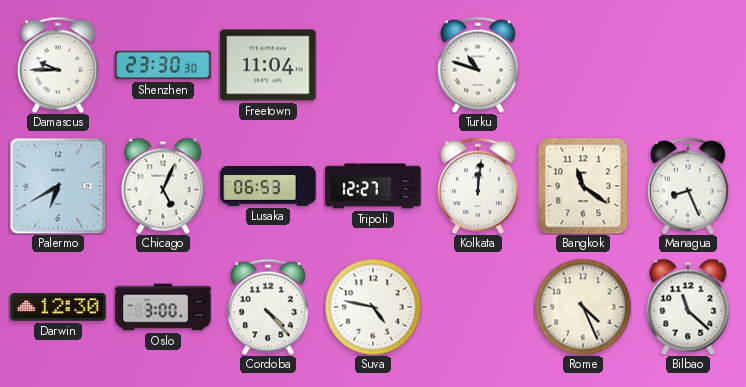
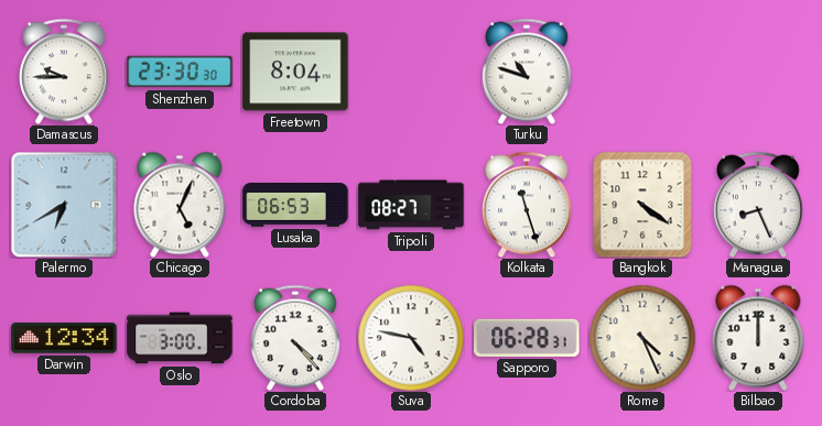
Freetown: 11:04 -> 8:04
Tripoli: 12:27 -> 08:27
Kolkata: 12:01 -> 11:27
Bangkok: 11:21 -> 4:21
Darwin: 12:30 -> 12:34
Sapporo: none -> 06:28
Bilbao: 11:22 -> 12:00
